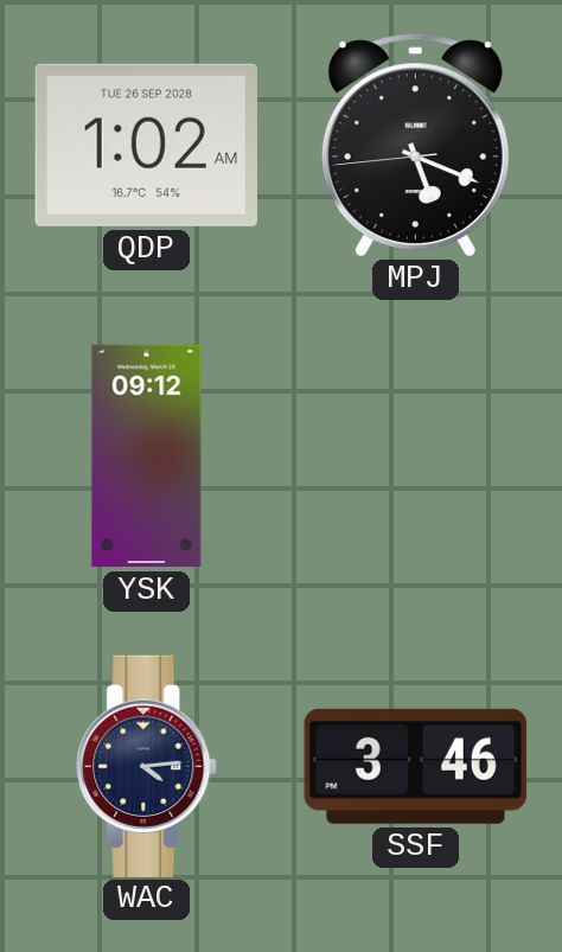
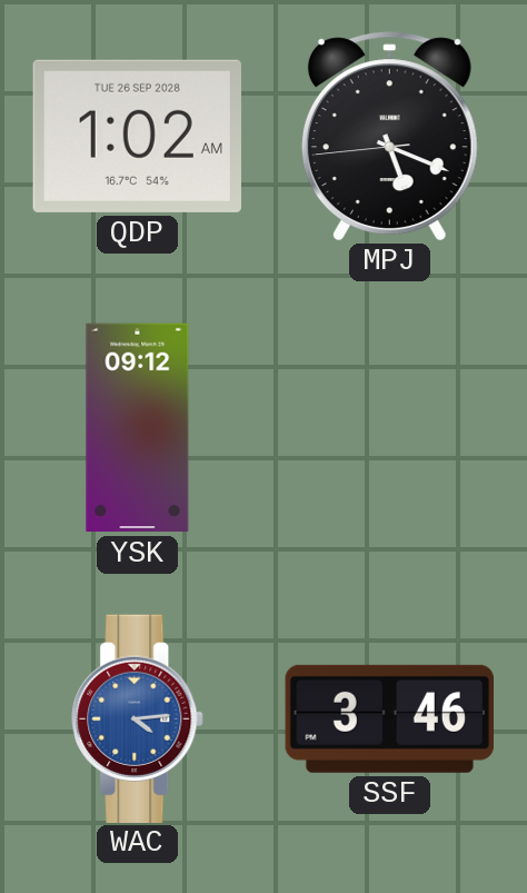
WAC dial: navy -> blue
